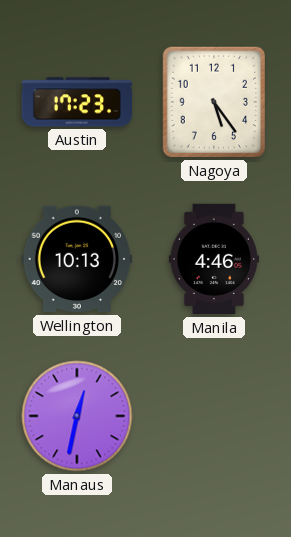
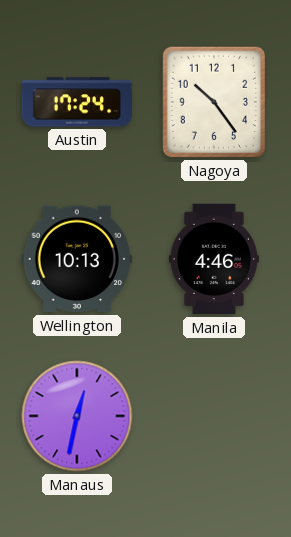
Austin: 17:23 -> 17:24
Nagoya: 5:24 -> 10:24
